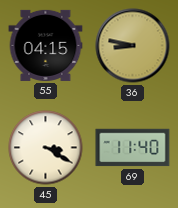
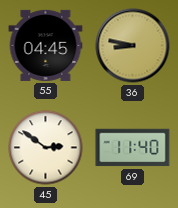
55: 04:15 -> 04:45
45: 3:20 -> 2:51
